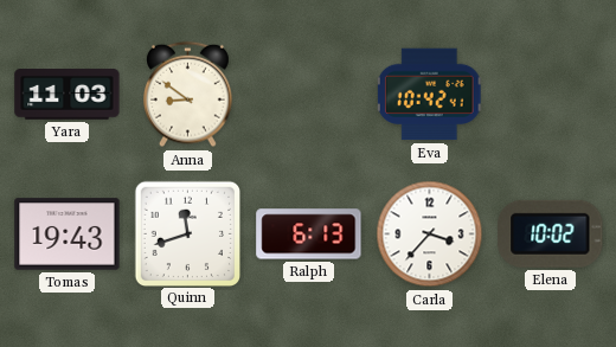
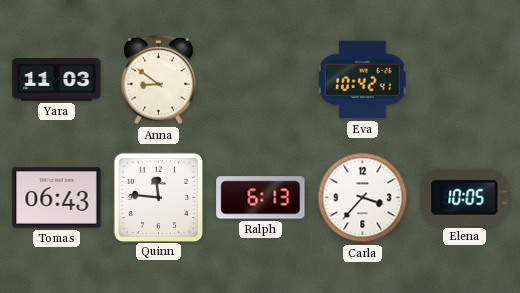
Tomas: 19:43 -> 06:43
Quinn: 11:42 -> 11:46
Elena: 10:02 -> 10:05
